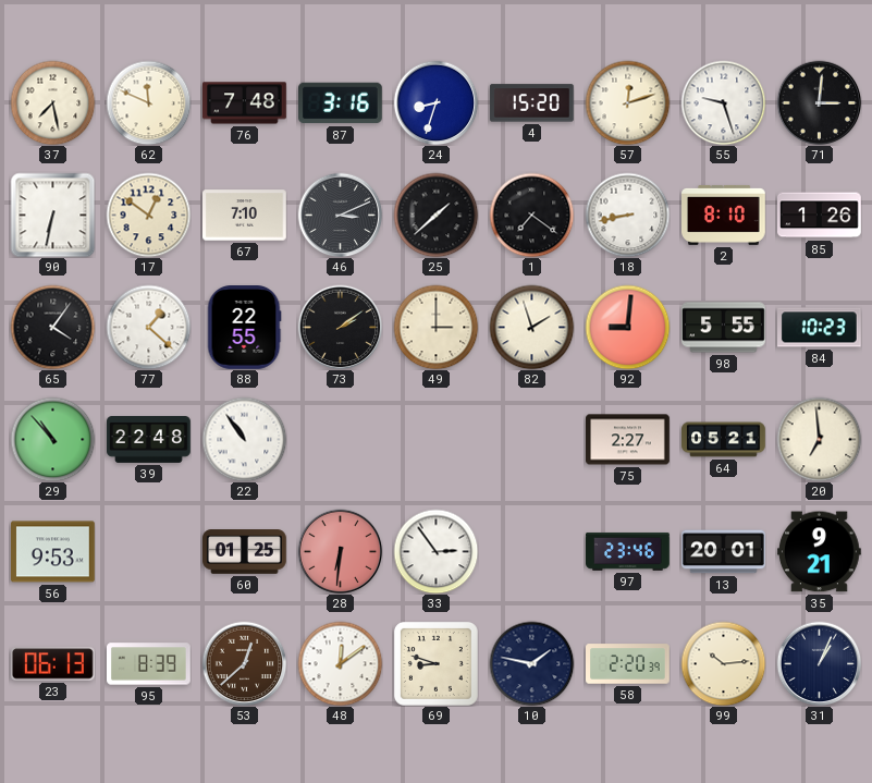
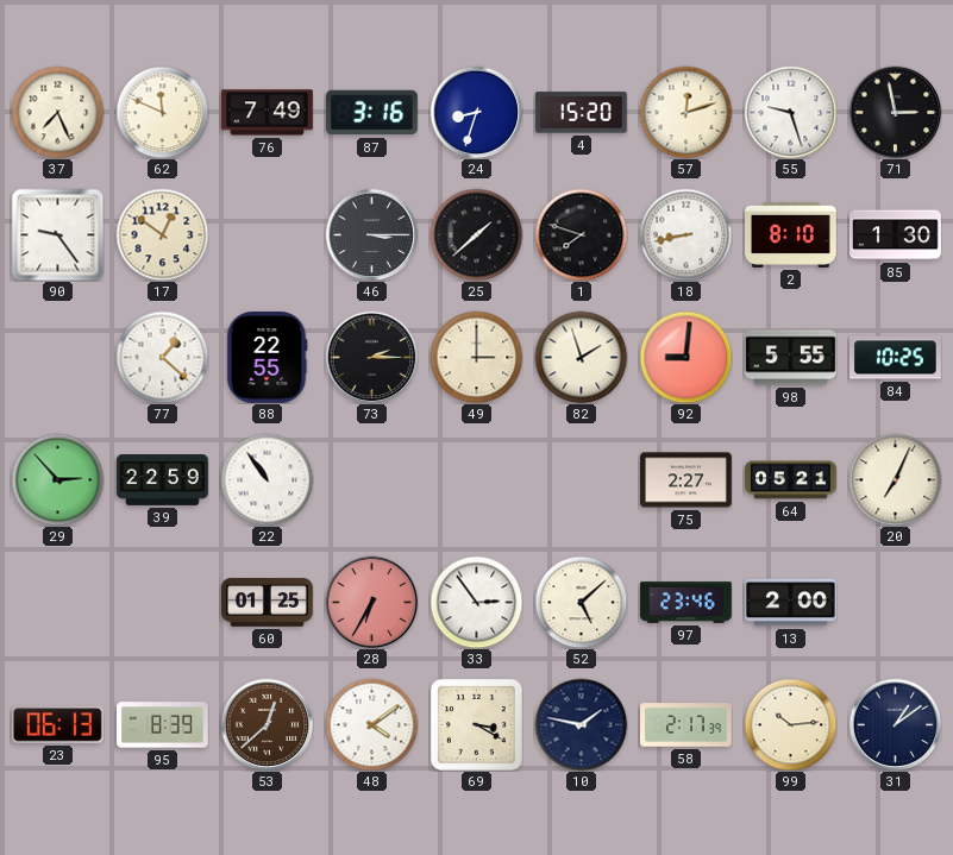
37: 7:28 -> 7:26
76: 7:48 -> 7:49
71: 3:01 -> 2:58
90: 6:32 -> 9:24
67: 7:10 -> none
46: 3:11 -> 3:15
1: 7:21 -> 7:48
85: 1:26 -> 1:30
65: 4:06 -> none
73: 2:09 -> 2:15
84: 10:23 -> 10:25
29: 10:53 -> 2:53
39: 22:48 -> 22:59
20: 6:59 -> 7:04
56: 9:53 -> none
28: 6:31 -> 6:35
52: none -> 5:08
13: 20:01 -> 2:00
35: 9:21 -> none
48: 12:09 -> 4:09
69: 8:48 -> 3:20
58: 2:20 -> 2:17
31: 1:04 -> 1:09
